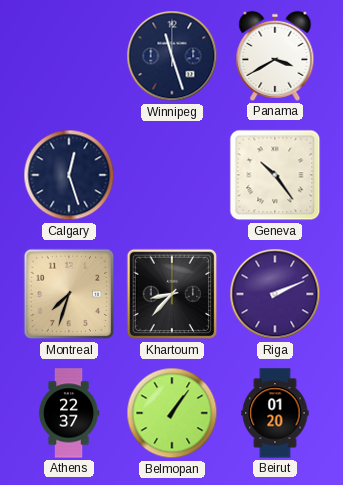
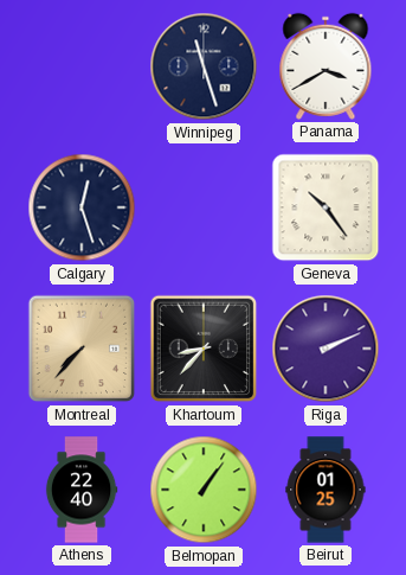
Montreal: 7:33 -> 7:37
Athens: 22:37 -> 22:40
Beirut: 01:20 -> 01:25
